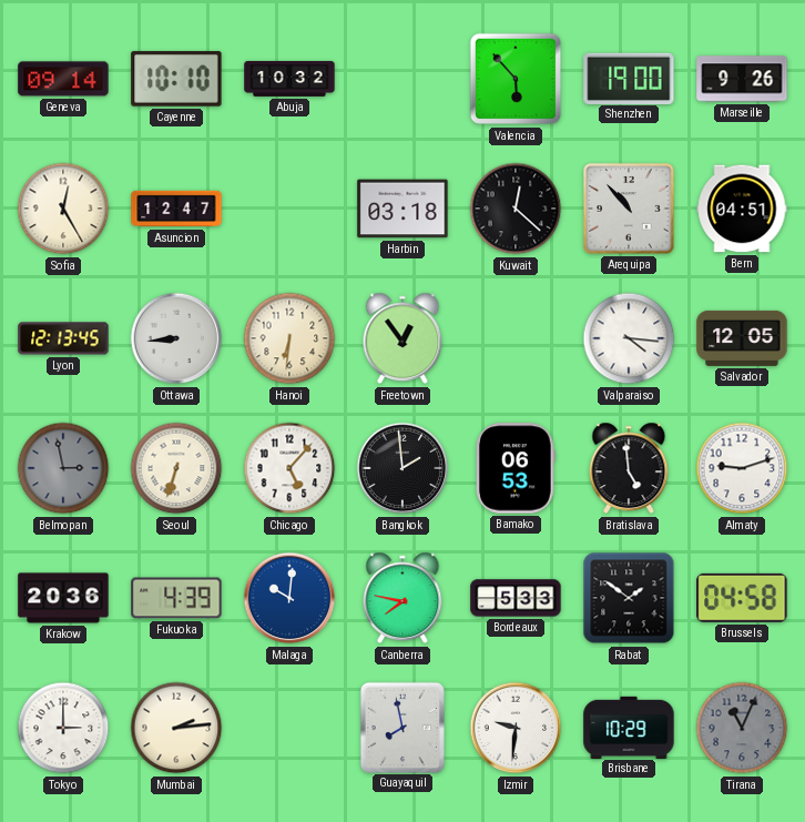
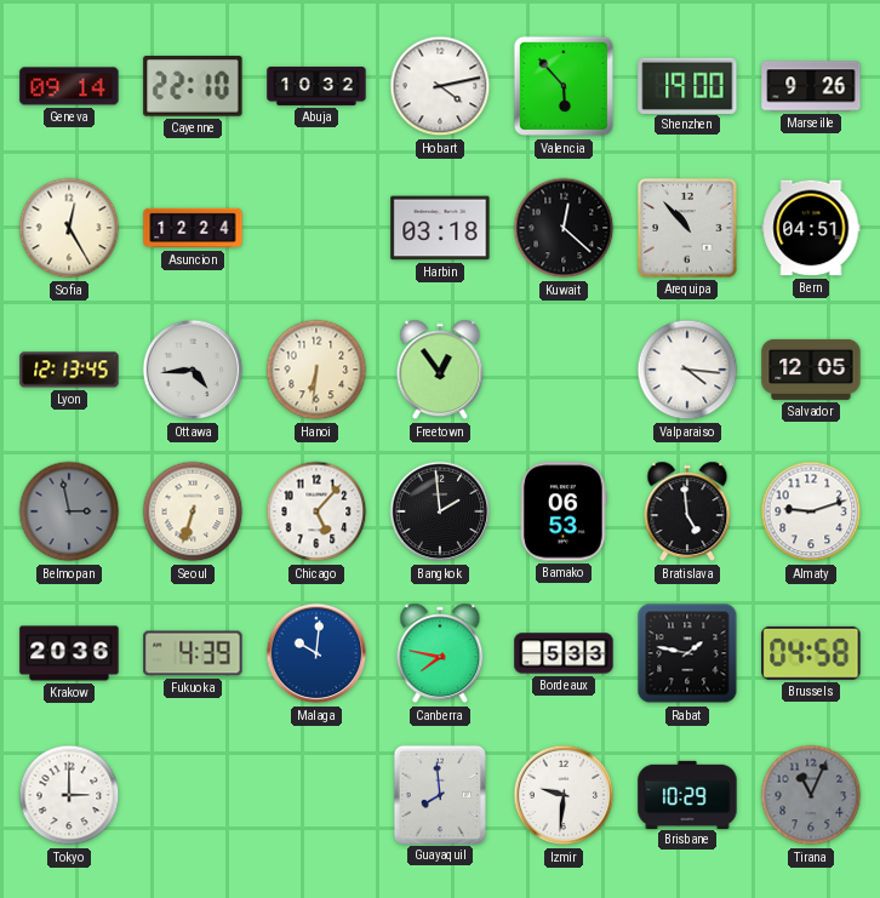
Cayenne: 10:10 -> 22:10
Hobart: none -> 4:13
Asuncion: 12:47 -> 12:24
Ottawa: 8:44 -> 4:44
Rabat: 1:51 -> 1:47
Mumbai: 2:14 -> none
Guayaquil: 7:58 -> 7:59
